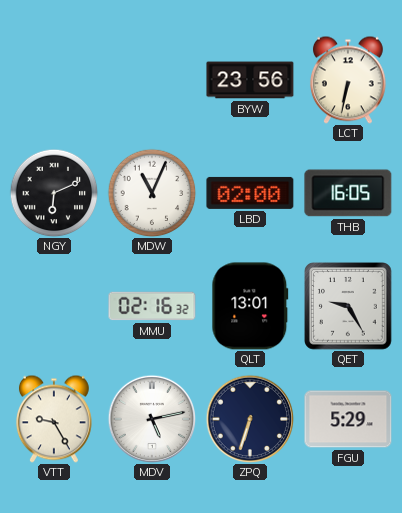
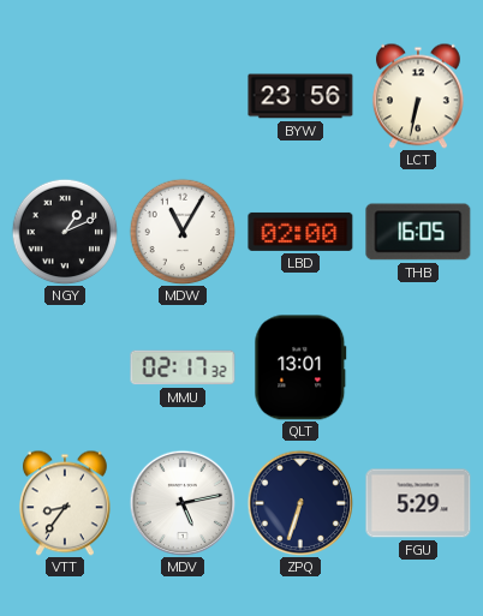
NGY: 6:11 -> 1:11
MDW: 11:04 -> 11:05
MMU: 02:16 -> 02:17
QET: 9:25 -> none
VTT: 9:25 -> 8:36
